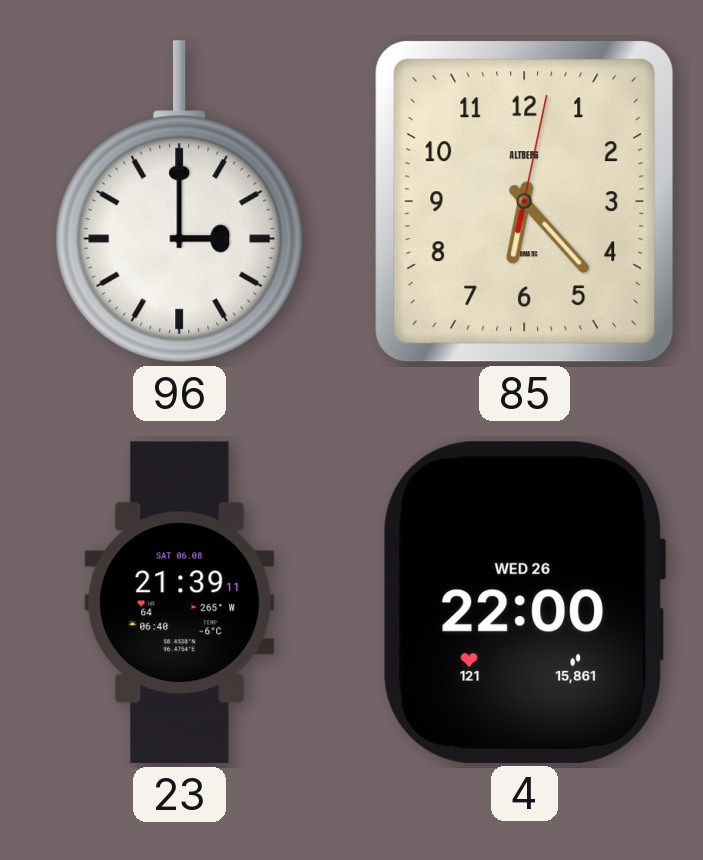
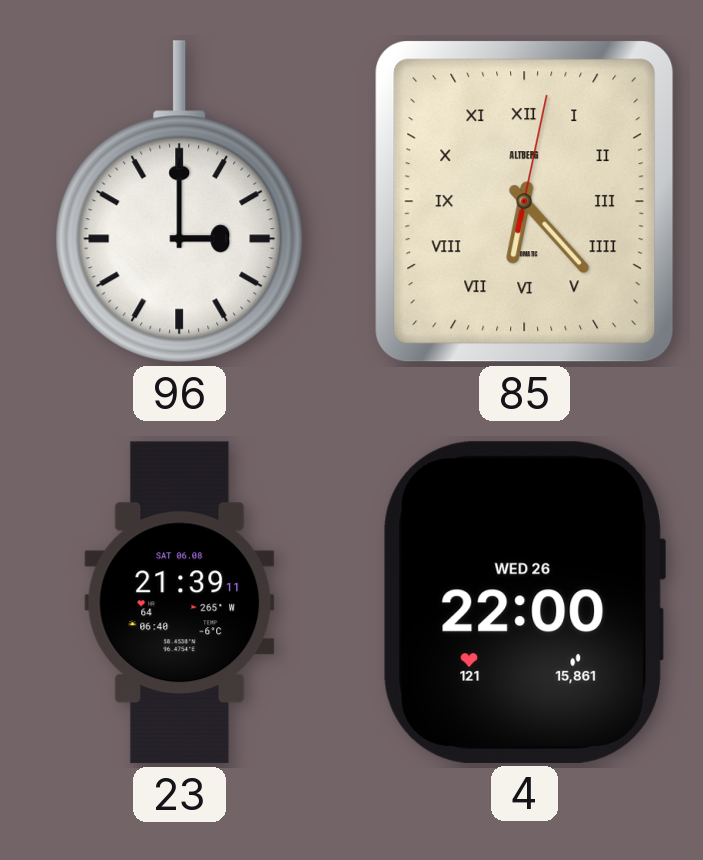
85 numerals: Arabic -> Roman
